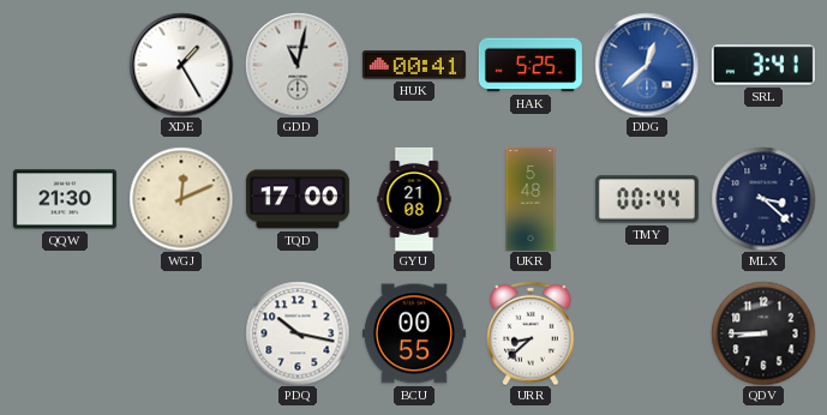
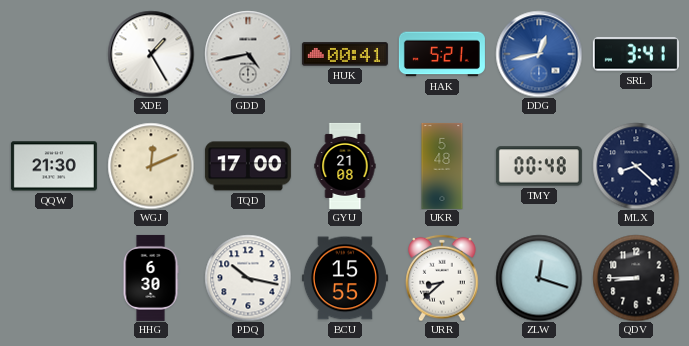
GDD: 11:02 -> 4:43
HAK: 5:25 -> 5:21
DDG: 12:38 -> 12:43
TMY: 00:44 -> 00:48
MLX: 3:22 -> 8:22
HHG: none -> 6:30
BCU: 00:55 -> 15:55
ZLW: none -> 12:18
